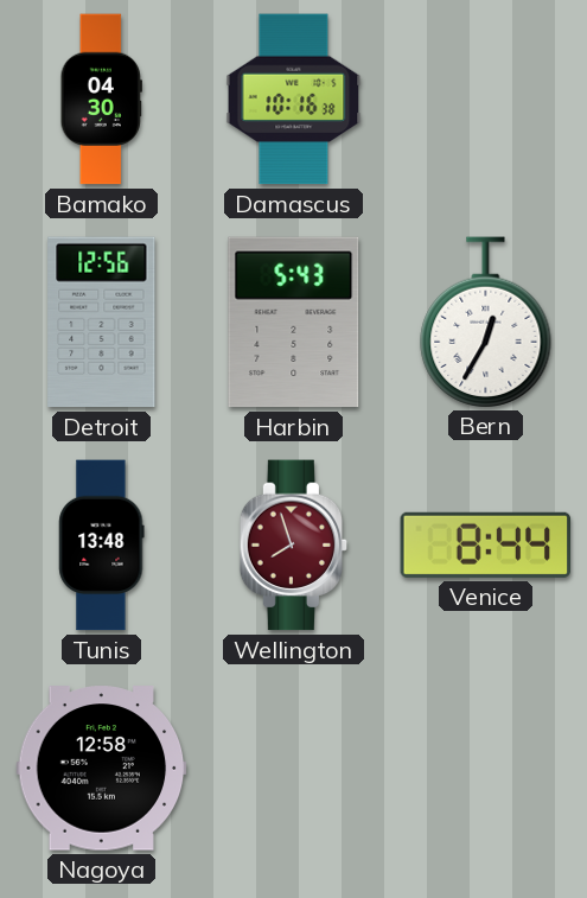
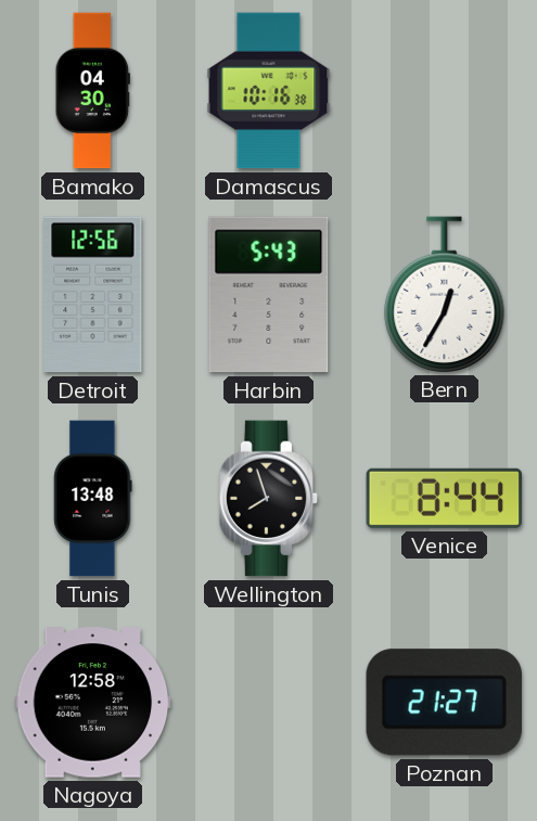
Wellington dial: burgundy -> black
Poznan: none -> 21:27
